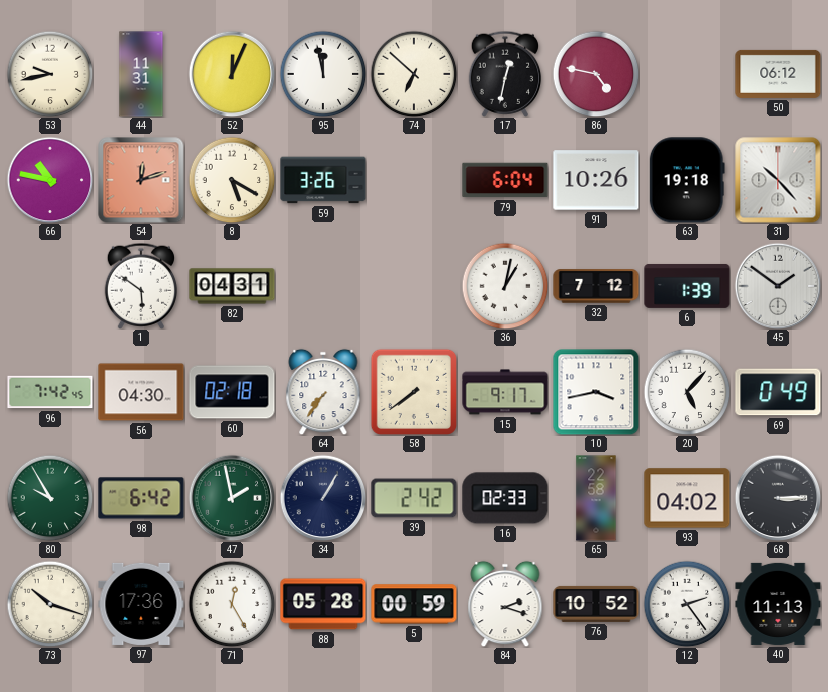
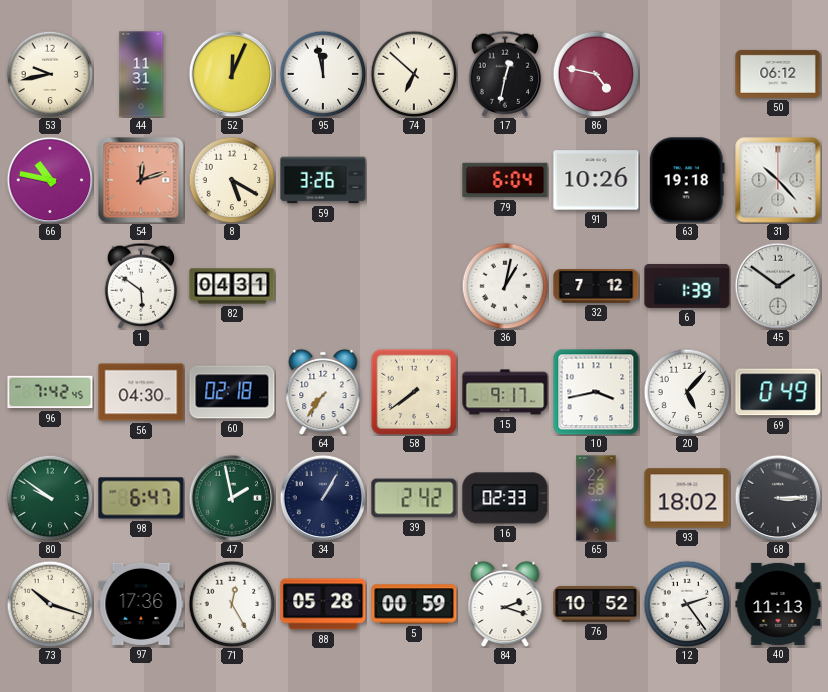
80: 9:55 -> 9:51
98: 6:42 -> 6:47
93: 04:02 -> 18:02
